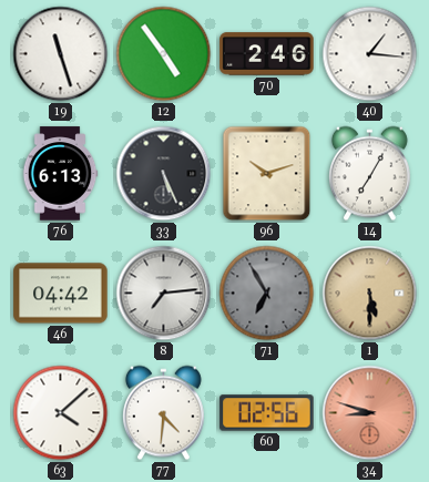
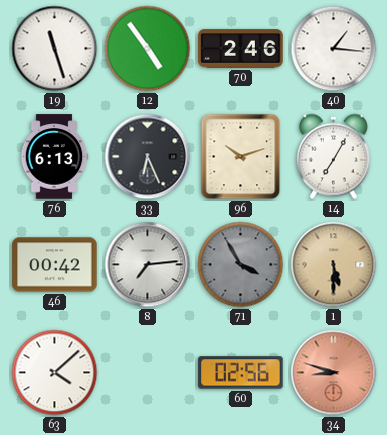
33: 5:26 -> 6:26
46: 04:42 -> 00:42
71: 6:55 -> 3:55
77: 4:31 -> none
